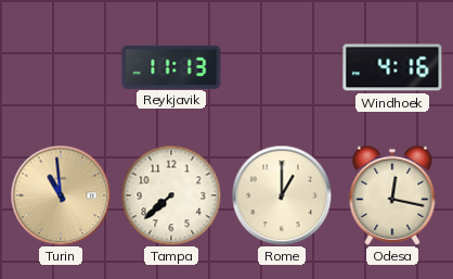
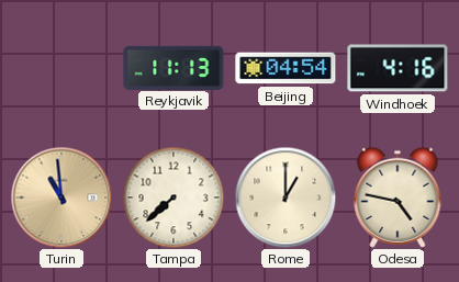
Beijing: none -> 04:54
Odesa: 12:17 -> 4:47
